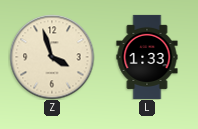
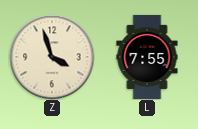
L: 1:33 -> 7:55
